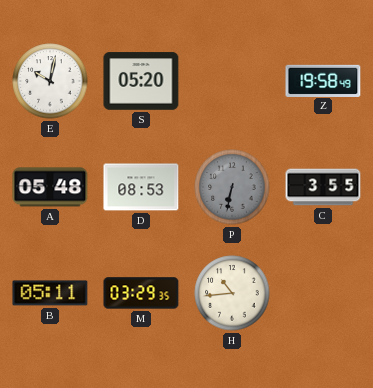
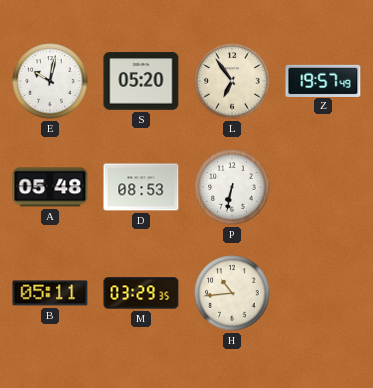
L: none -> 6:54
Z: 19:58 -> 19:57
P dial: grey -> white
C: 3:55 -> none
